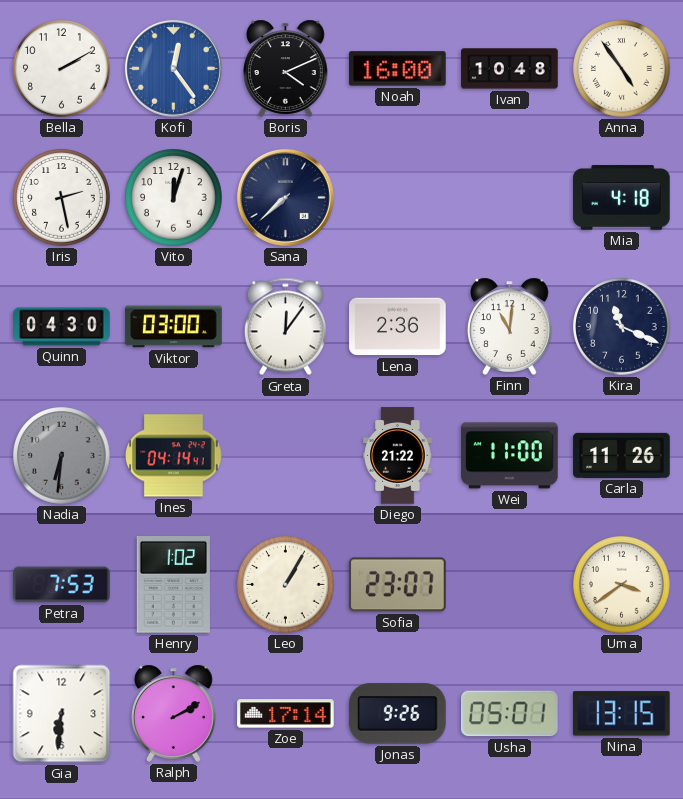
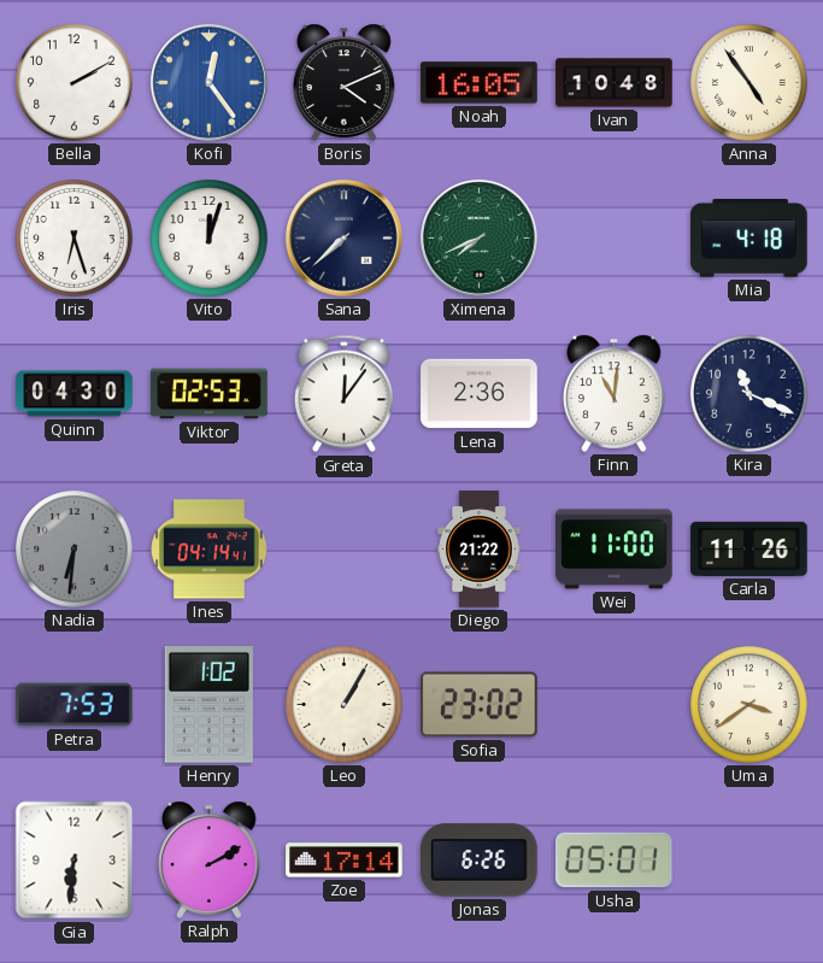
Noah: 16:00 -> 16:05
Iris: 2:28 -> 6:27
Ximena: none -> 7:41
Viktor: 03:00 -> 02:53
Sofia: 23:07 -> 23:02
Jonas: 9:26 -> 6:26
Nina: 13:15 -> none
